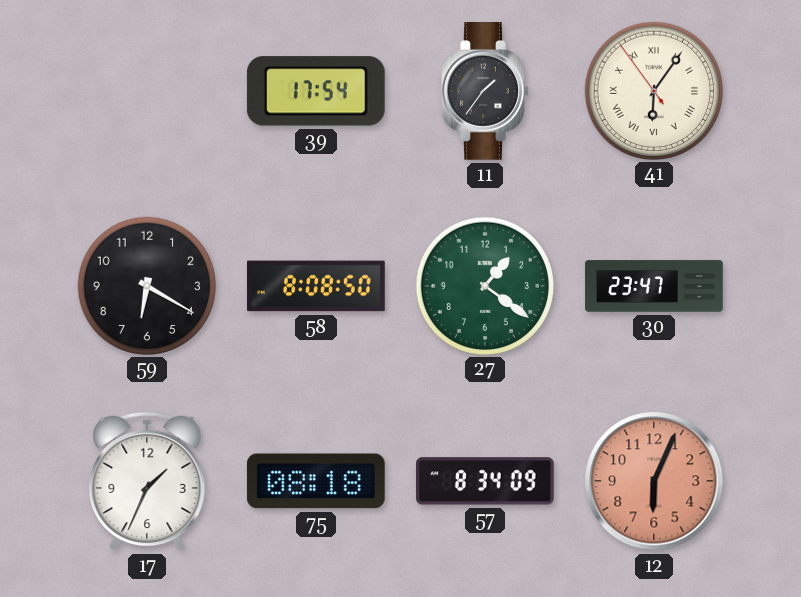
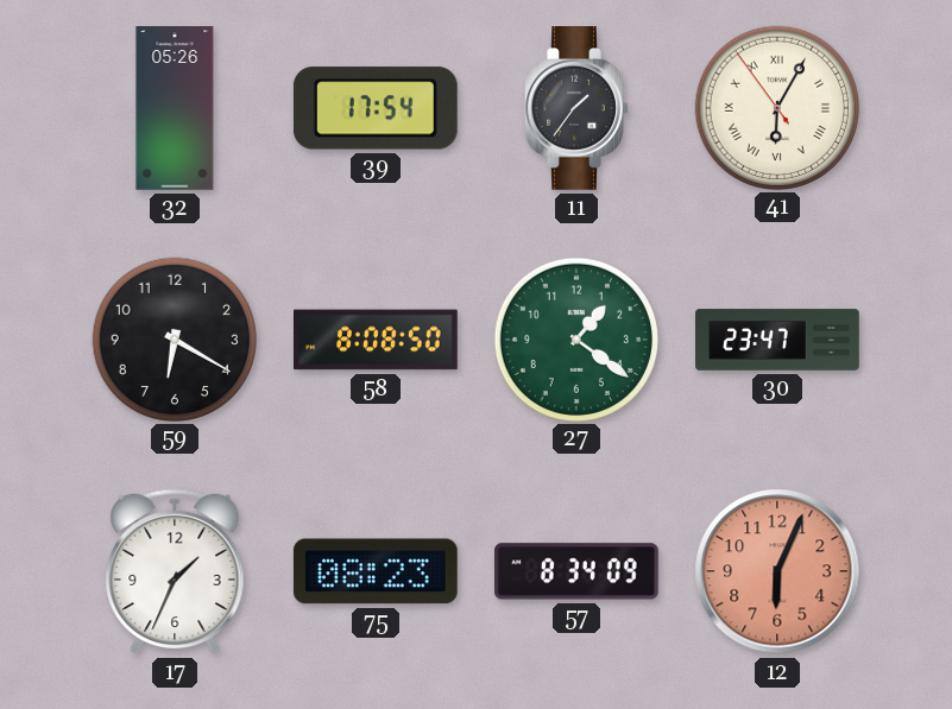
32: none -> 05:26
41: 6:05 -> 6:04
75: 08:18 -> 08:23
